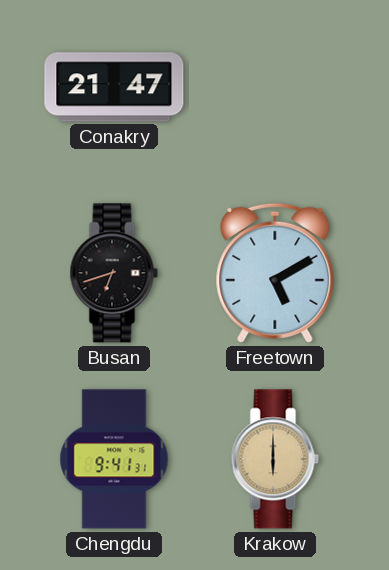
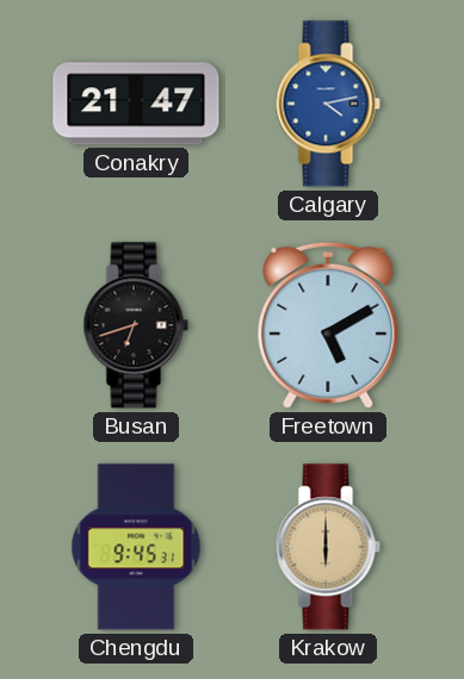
Calgary: none -> 4:13
Chengdu: 9:41 -> 9:45
